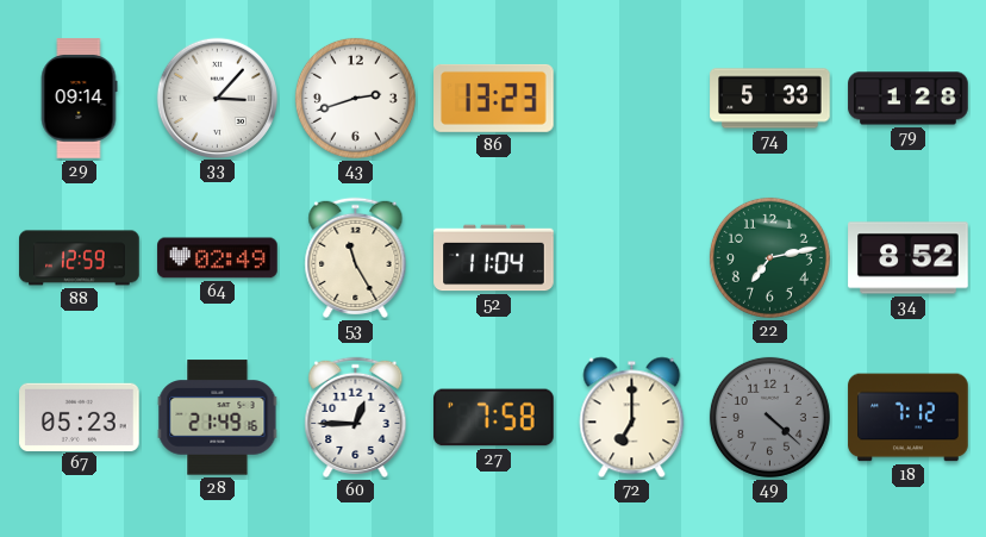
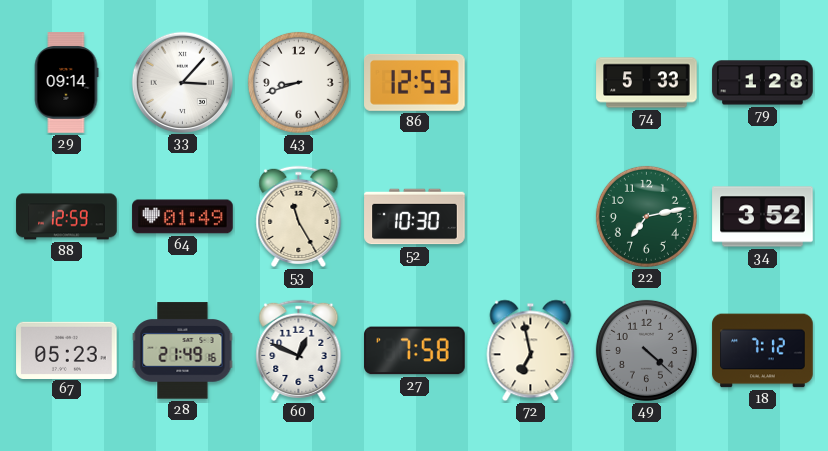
43: 2:42 -> 8:42
86: 13:23 -> 12:53
64: 02:49 -> 01:49
52: 11:04 -> 10:30
34: 8:52 -> 3:52
60: 12:45 -> 12:49
72: 7:00 -> 6:58
